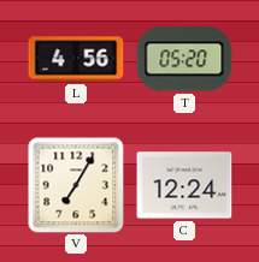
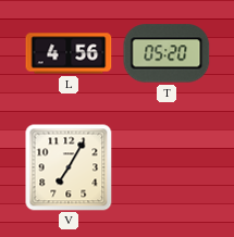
C: 12:24 -> none
